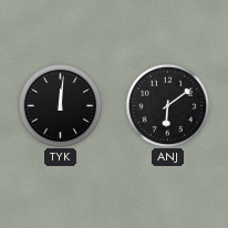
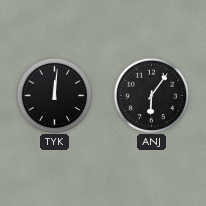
ANJ: 6:09 -> 6:06
